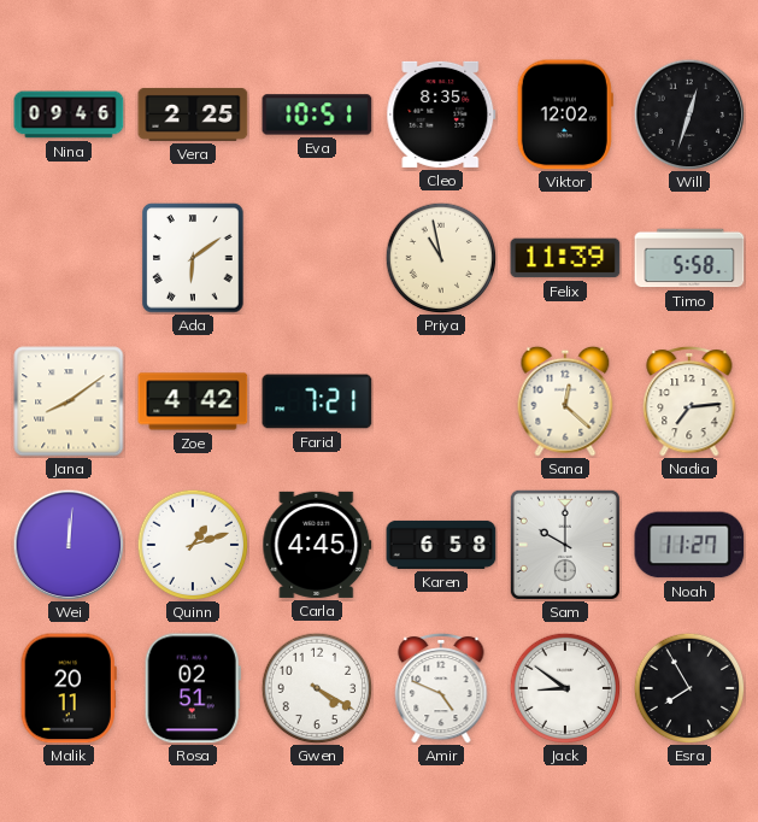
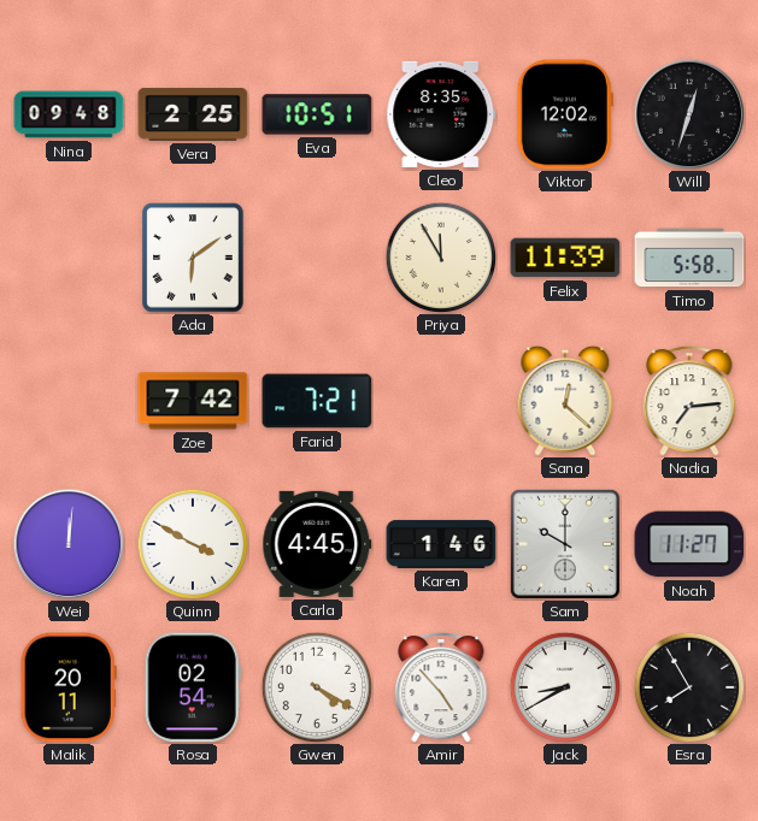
Nina: 09:46 -> 09:48
Priya: 10:58 -> 11:55
Jana: 8:09 -> none
Zoe: 4:42 -> 7:42
Quinn: 1:12 -> 3:50
Karen: 6:58 -> 1:46
Rosa: 02:51 -> 02:54
Amir: 4:49 -> 4:53
Jack: 8:51 -> 8:40
